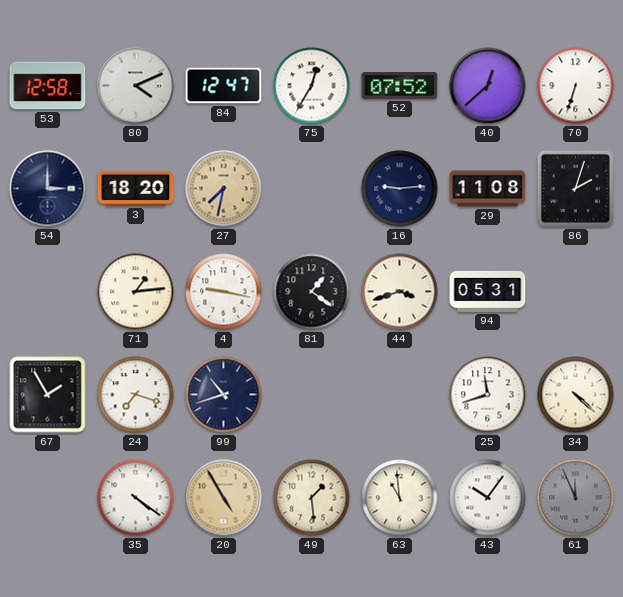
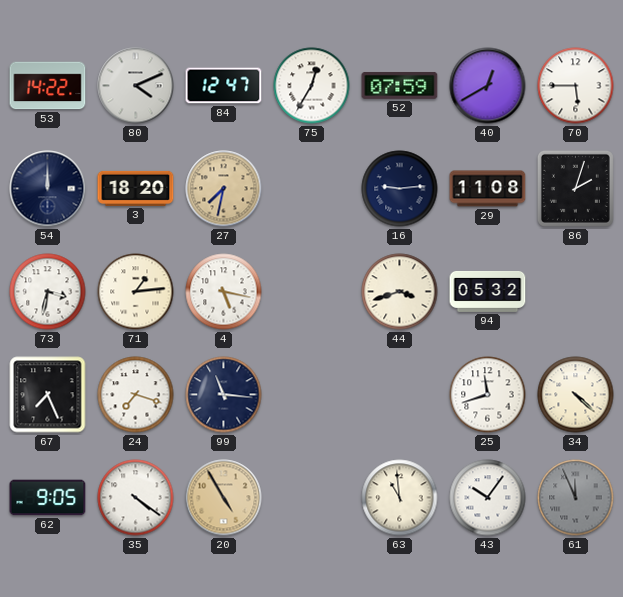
53: 12:58 -> 14:22
52: 07:52 -> 07:59
40: 12:38 -> 12:40
70: 6:33 -> 5:45
54: 3:00 -> 12:00
73: none -> 3:32
4: 9:17 -> 5:17
81: 1:21 -> none
94: 05:31 -> 05:32
67: 1:55 -> 7:26
99: 10:42 -> 11:16
62: none -> 9:05
49: 1:29 -> none
